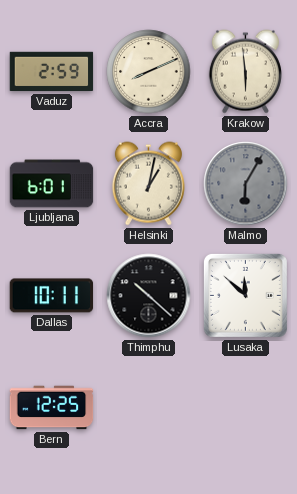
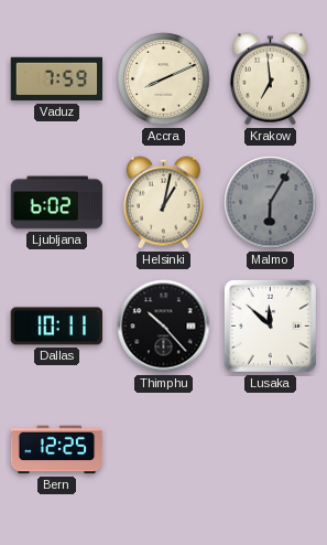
Vaduz: 2:59 -> 7:59
Krakow: 5:59 -> 6:59
Ljubljana: 6:01 -> 6:02
Thimphu: 10:22 -> 10:23
